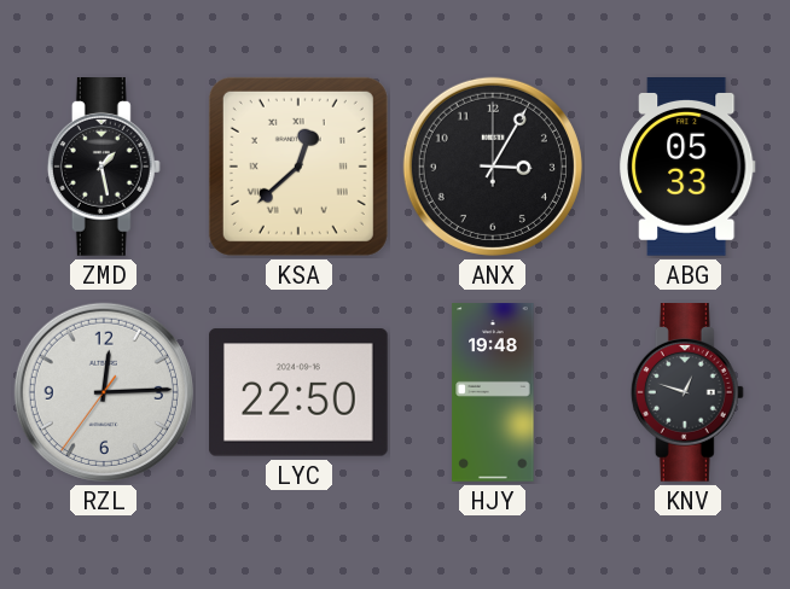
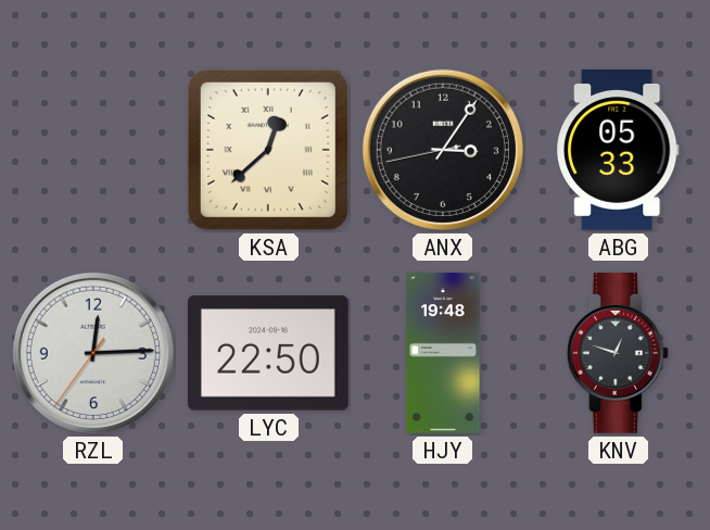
ZMD: 1:28 -> none
ANX: 3:05:00 -> 3:05:43
